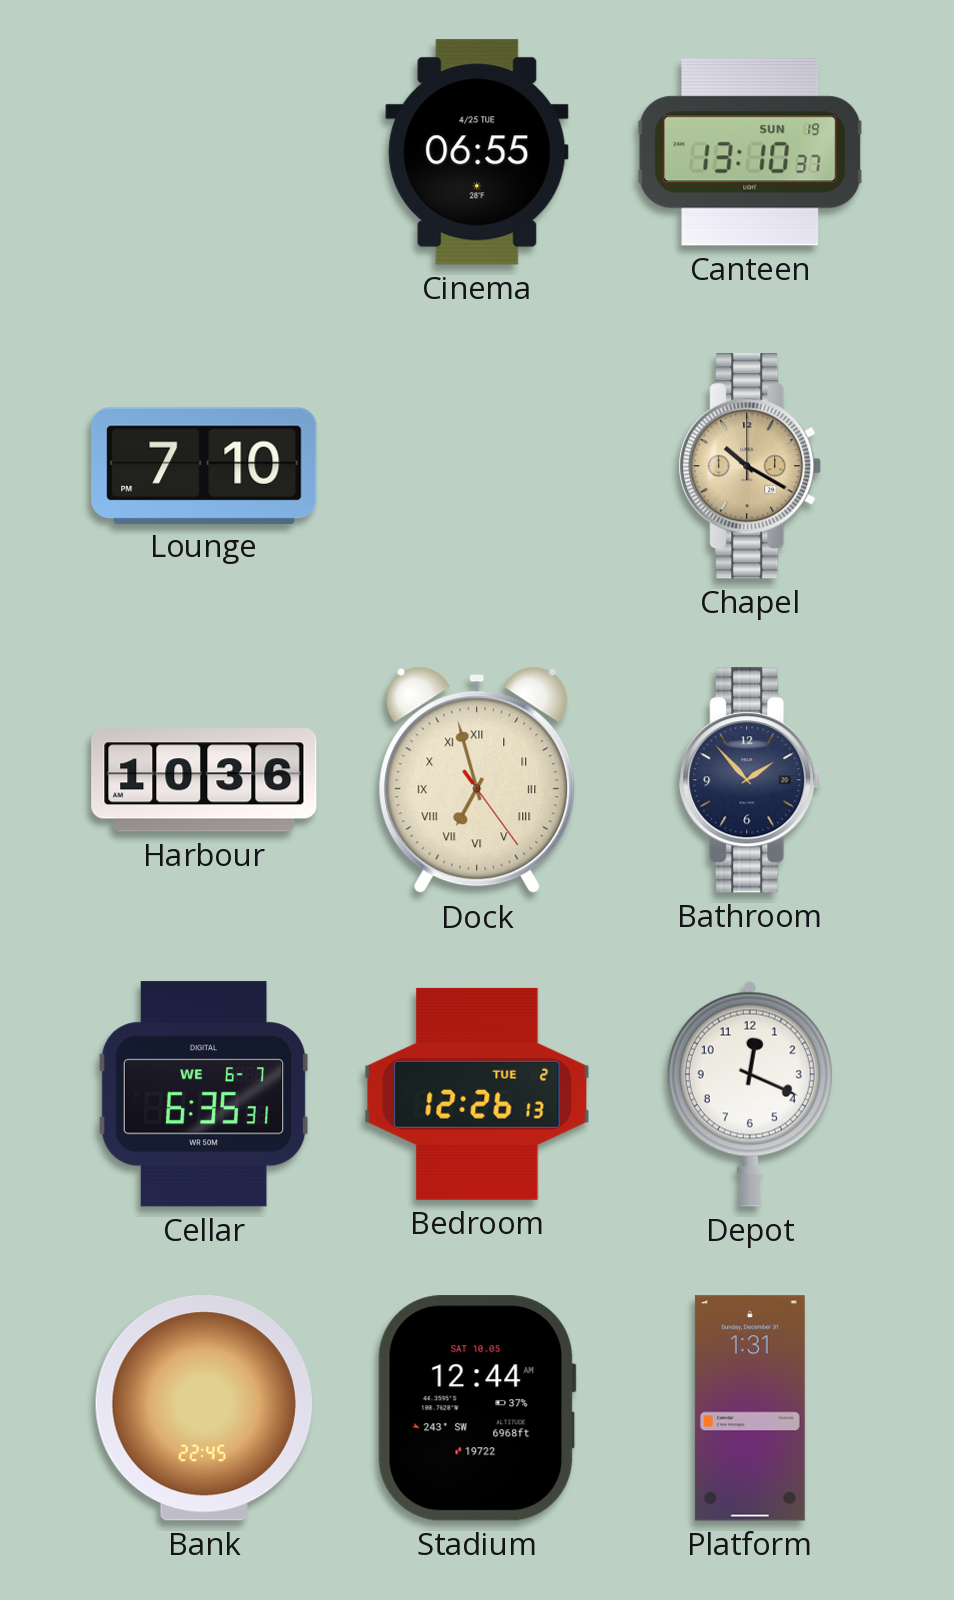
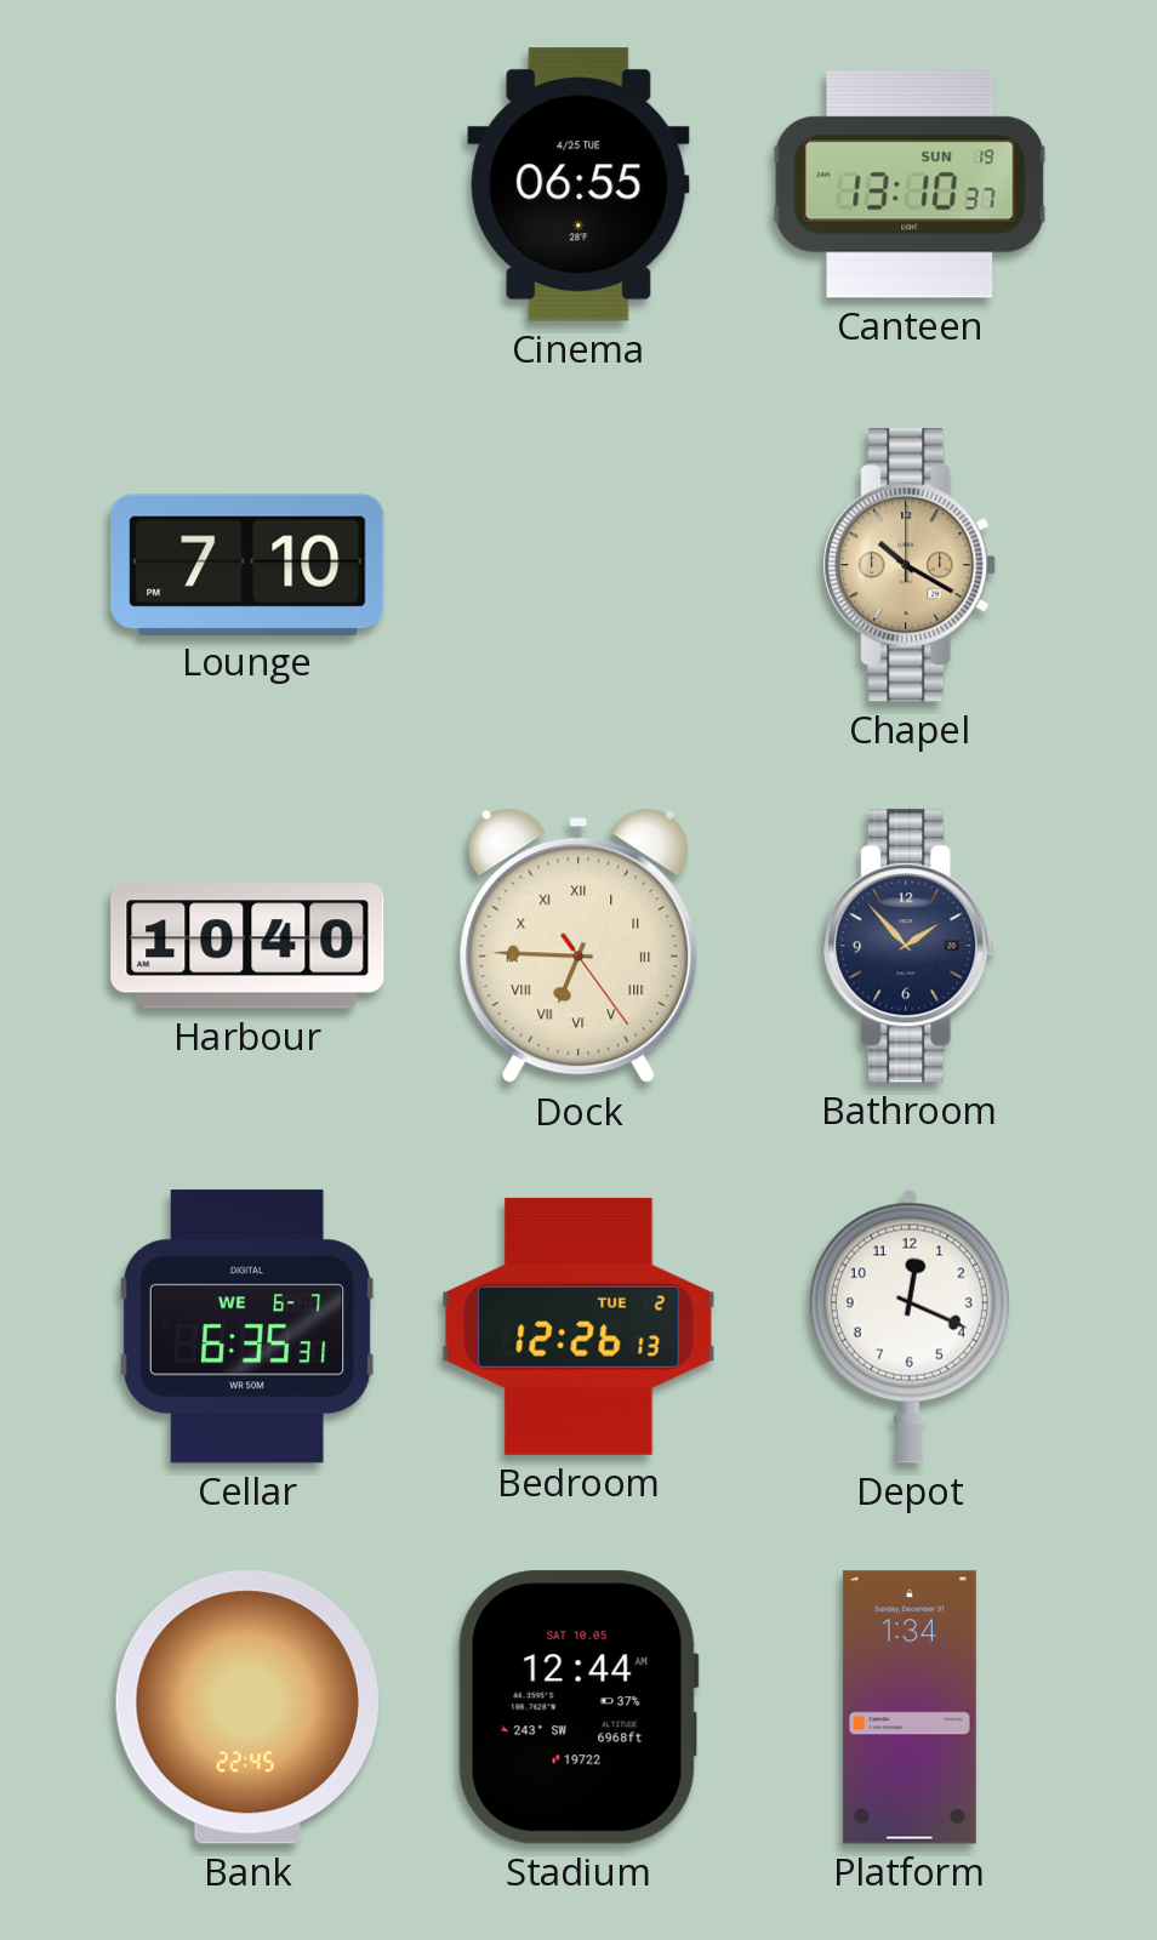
Harbour: 10:36 -> 10:40
Dock: 6:57 -> 6:45
Platform: 1:31 -> 1:34
